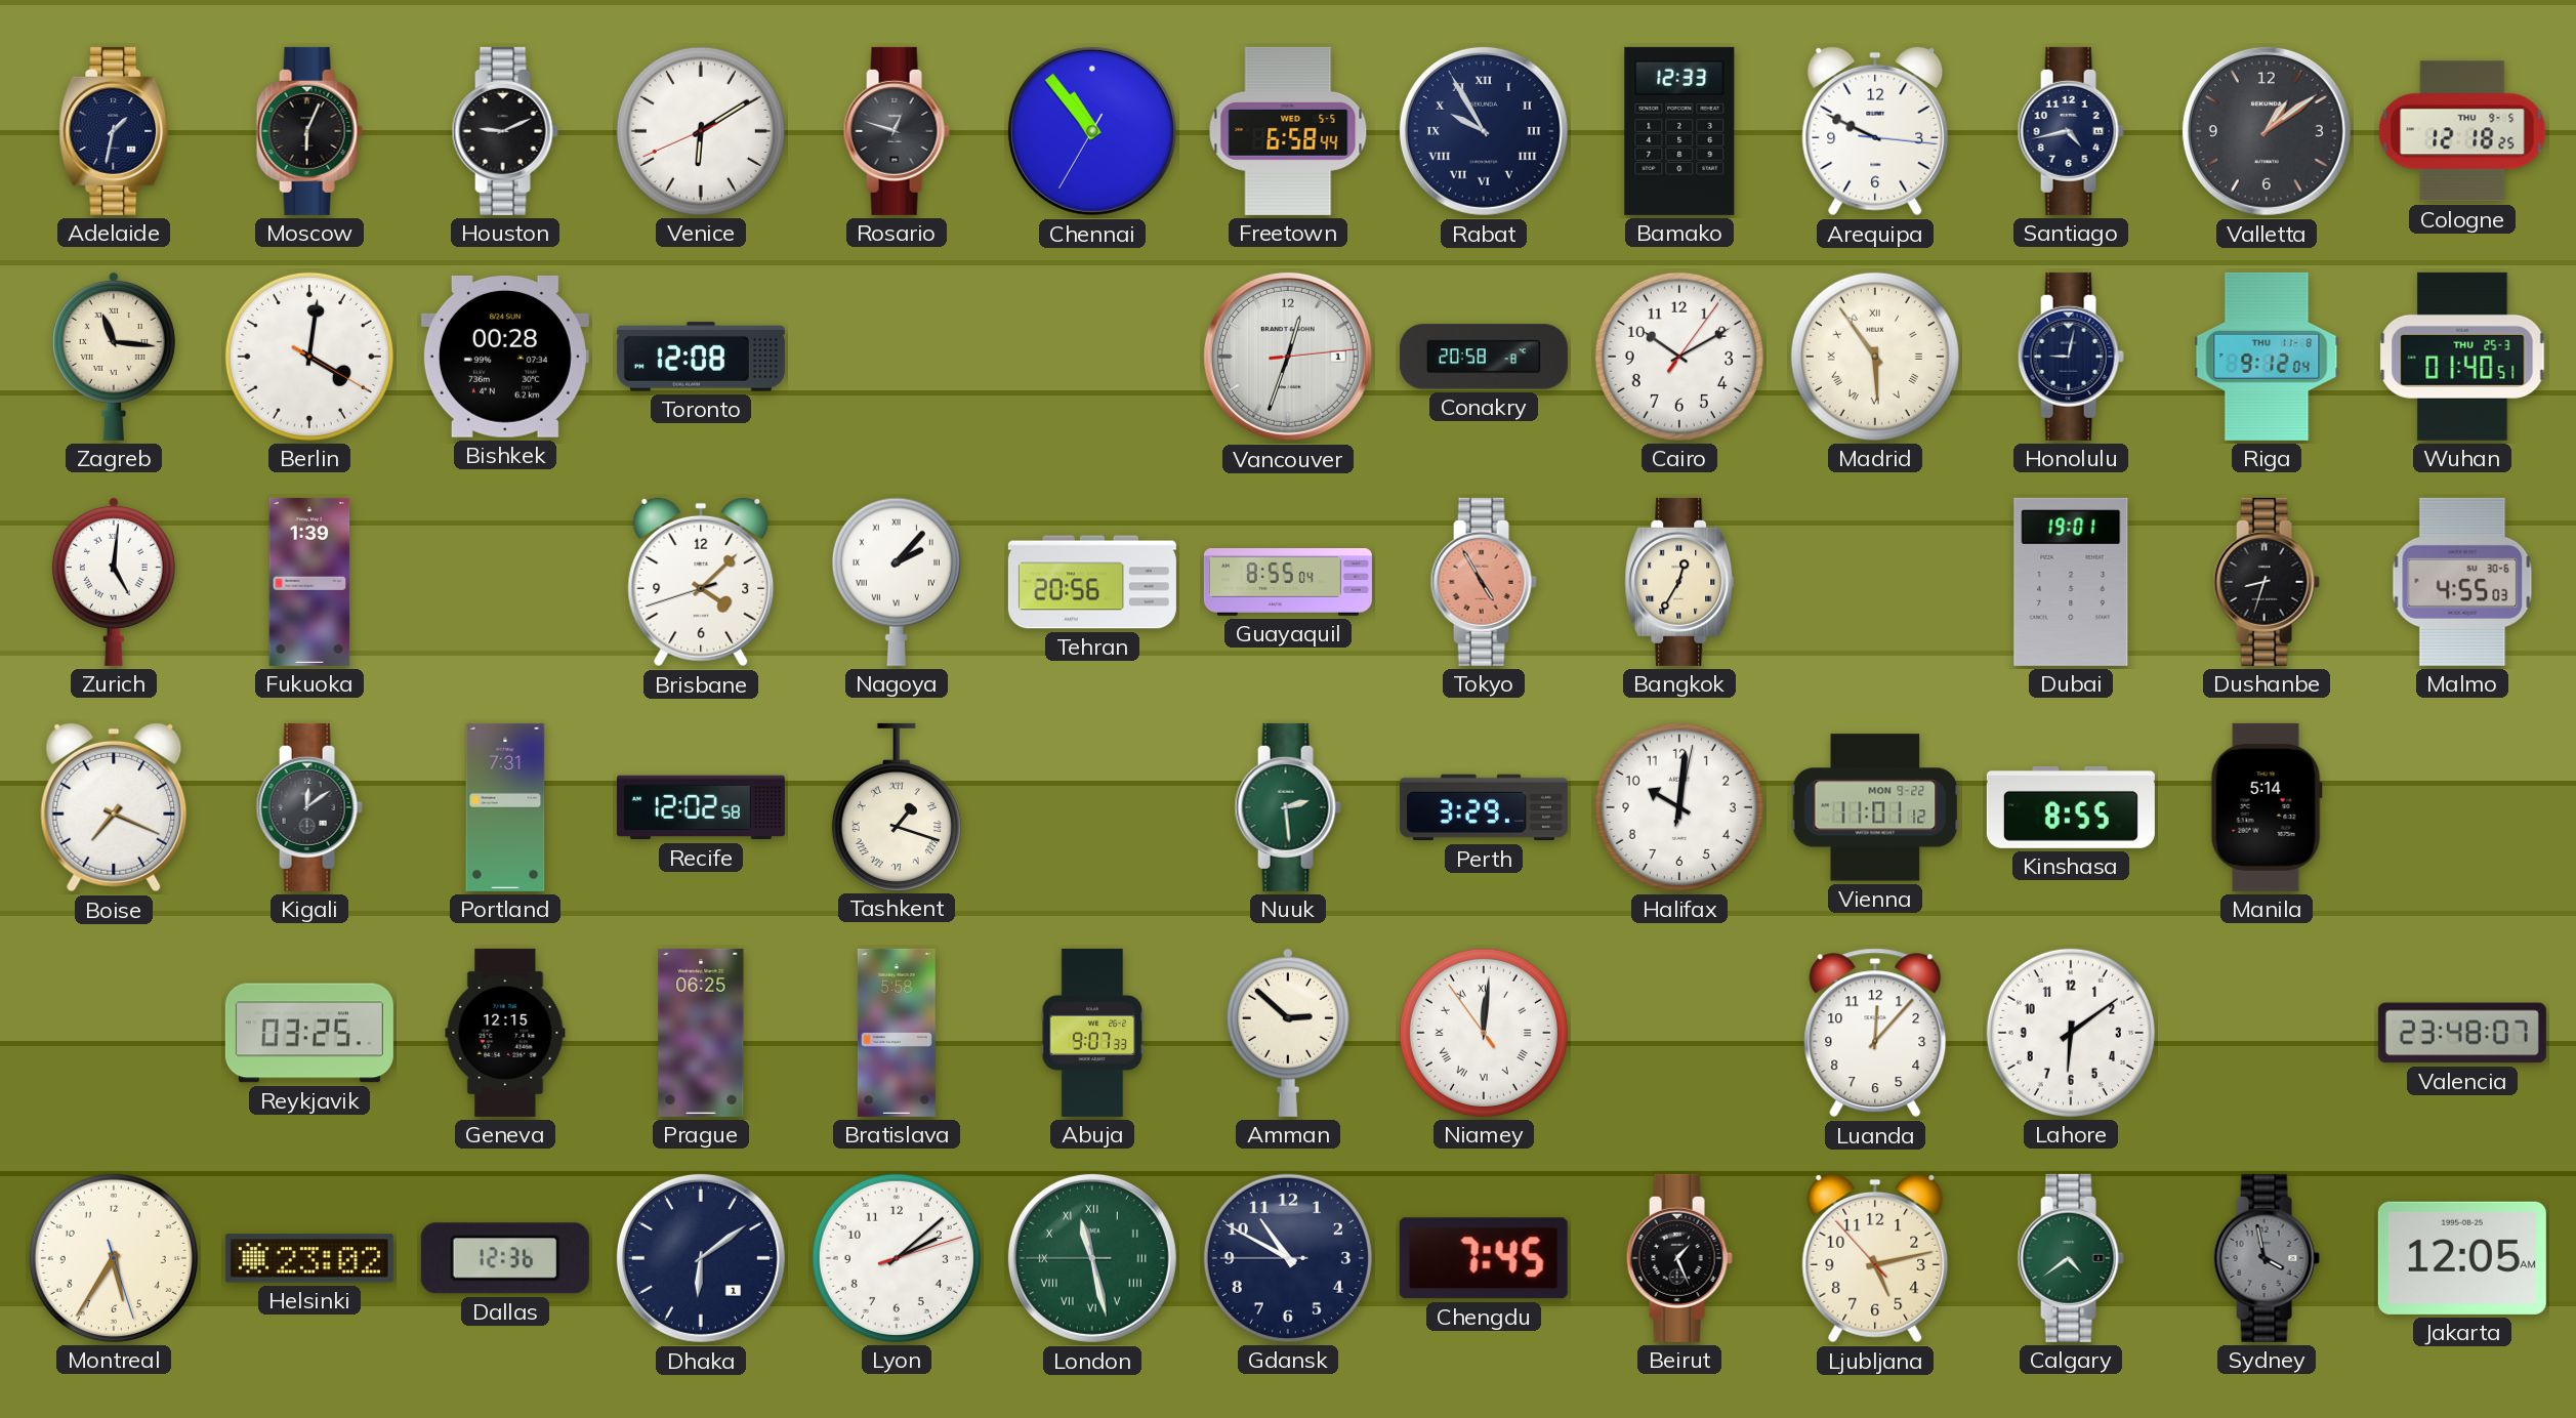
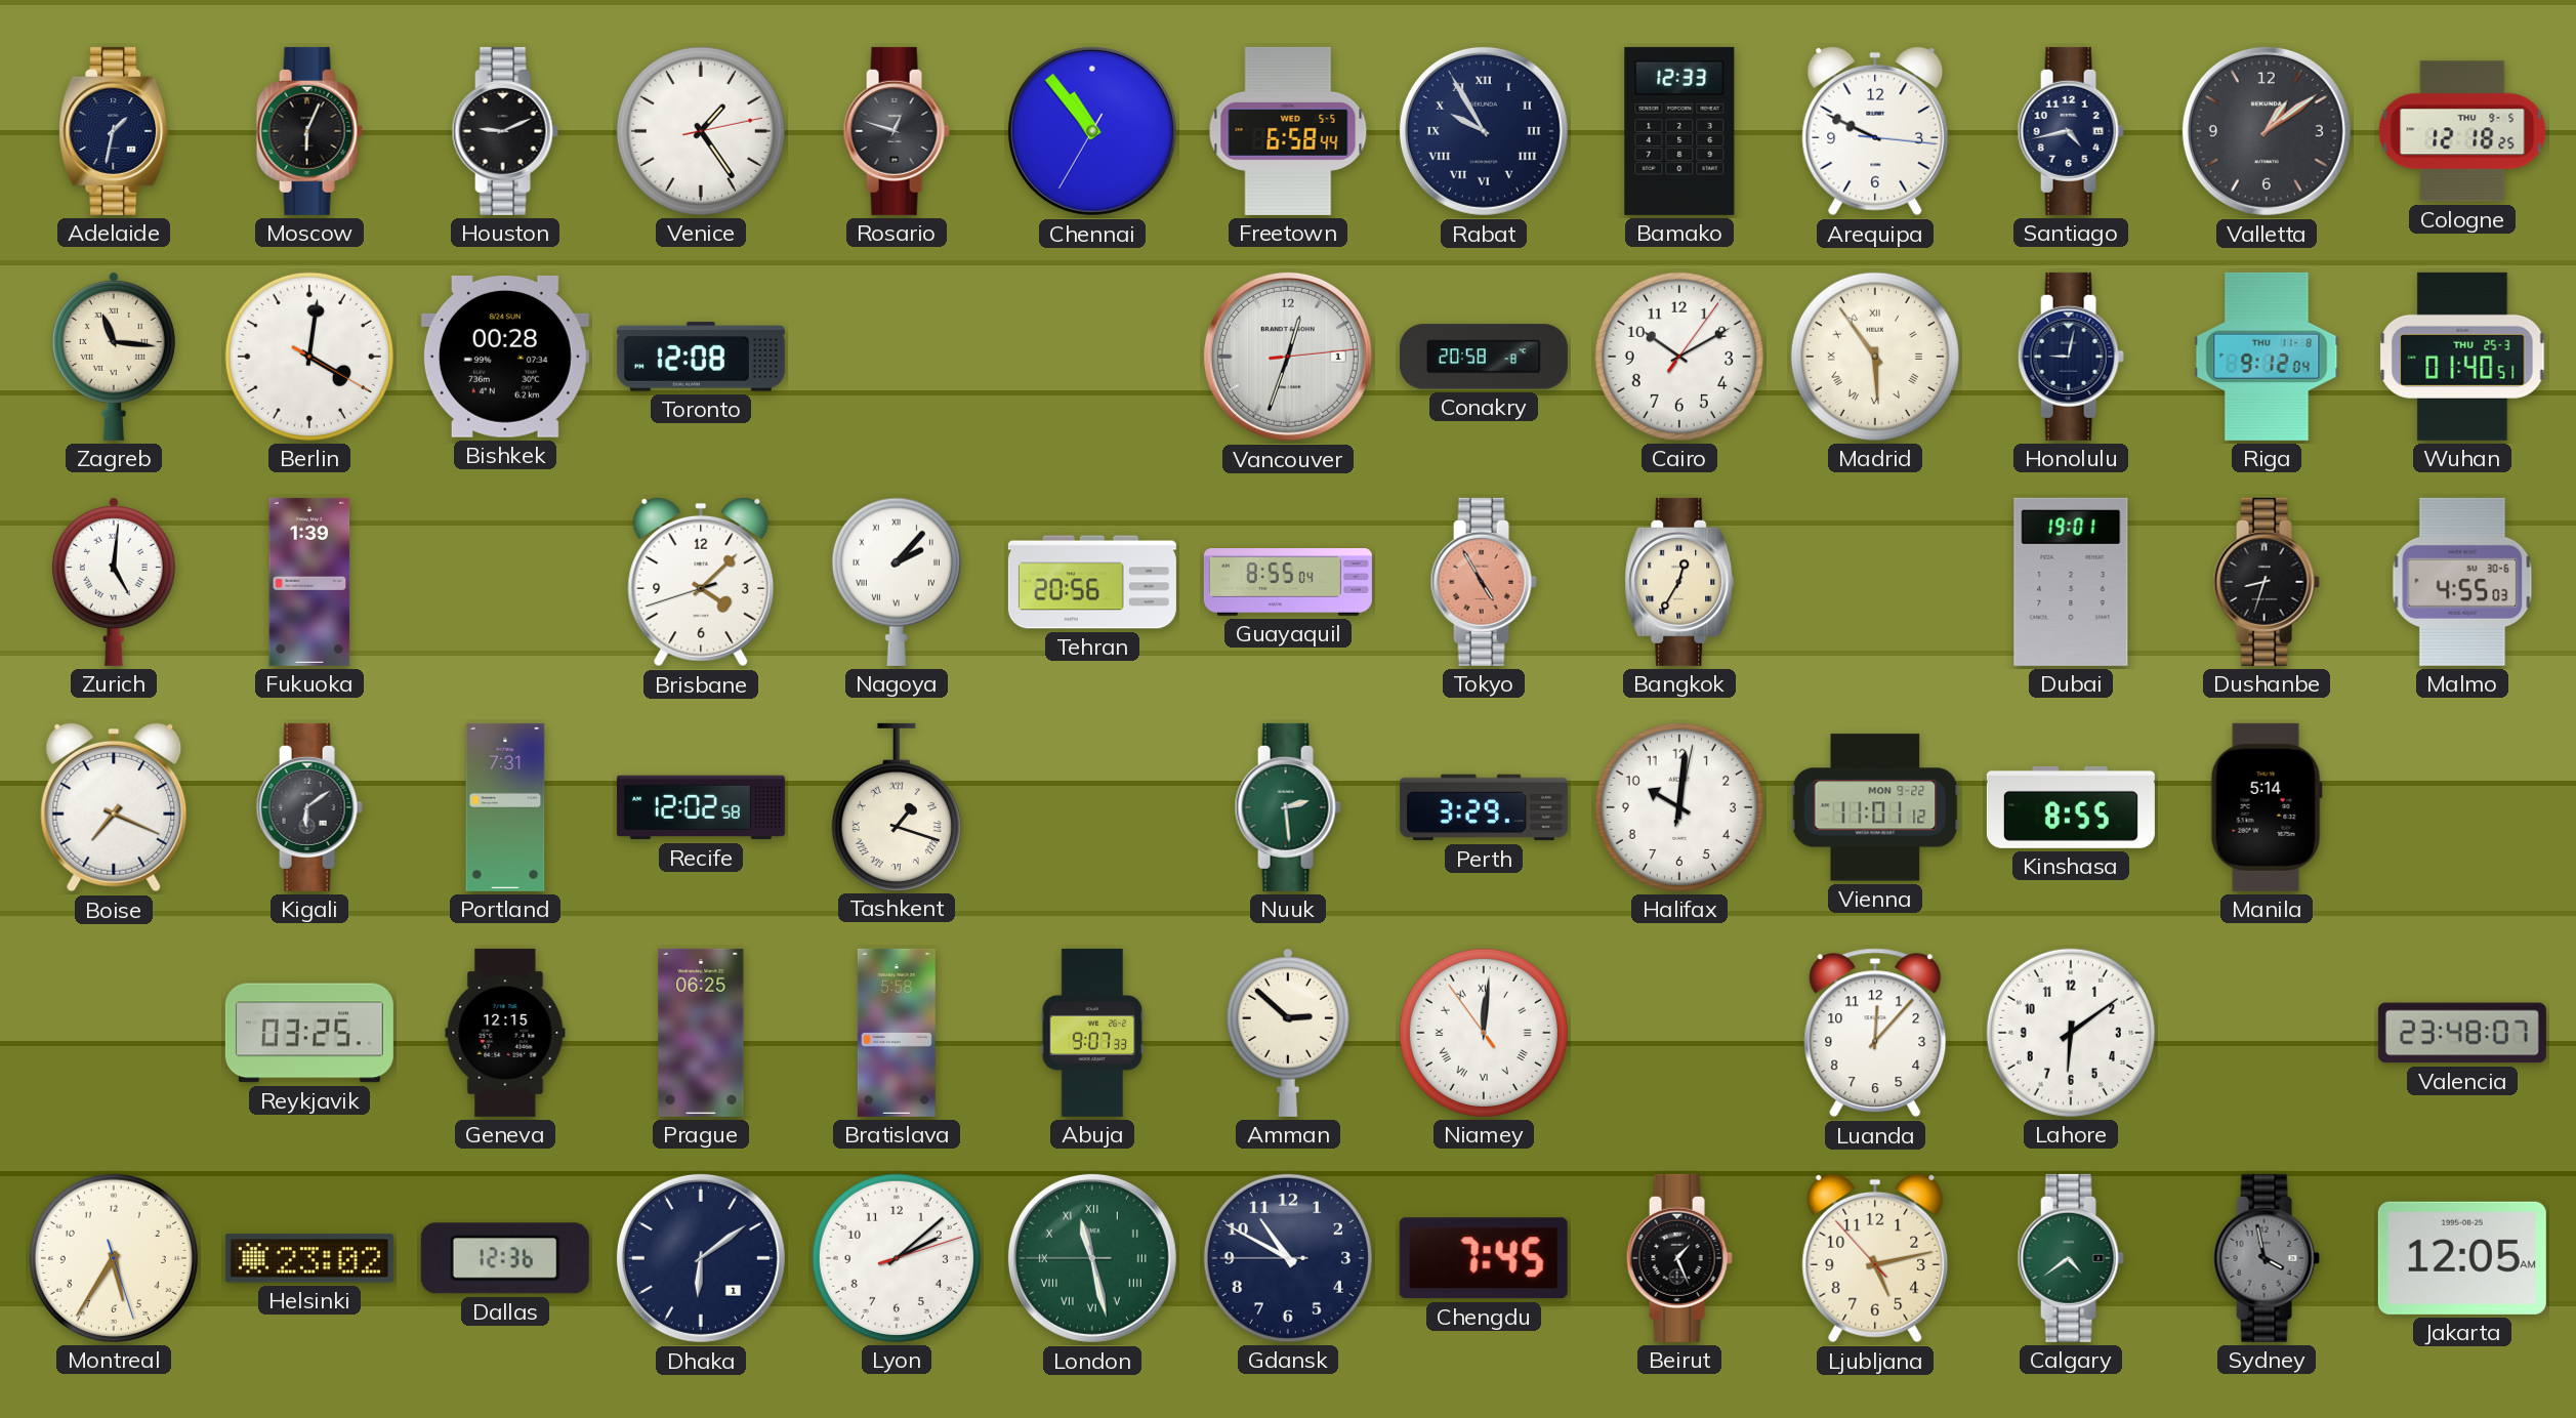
Venice: 6:09 -> 1:24
Kigali: 12:09 -> 6:09
